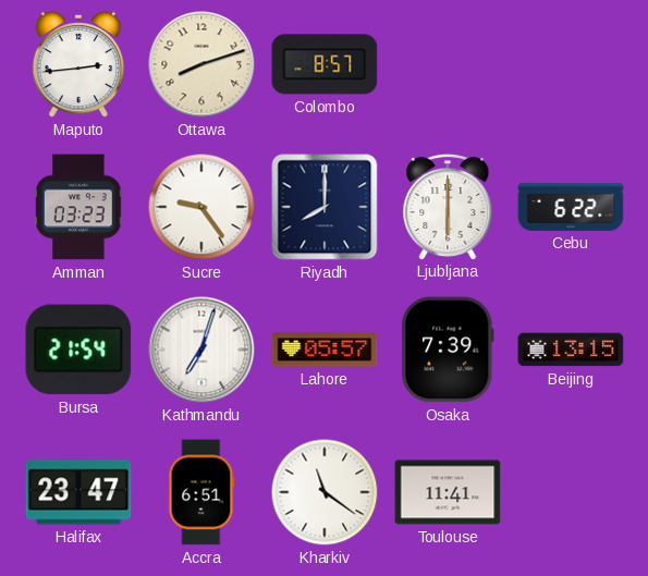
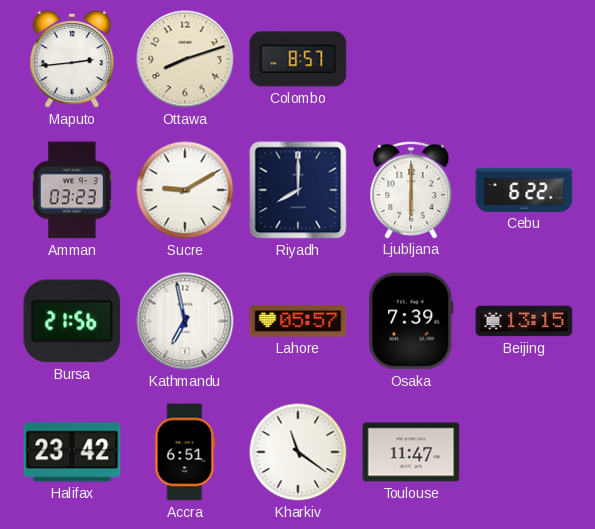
Sucre: 9:24 -> 9:10
Bursa: 21:54 -> 21:56
Kathmandu: 7:03 -> 6:58
Halifax: 23:47 -> 23:42
Toulouse: 11:41 -> 11:47
